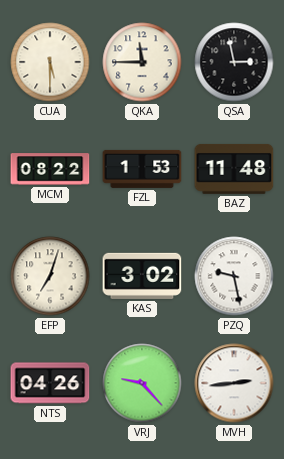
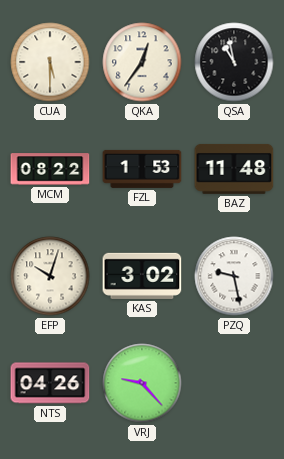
QKA: 11:45 -> 12:36
QSA: 2:58 -> 10:58
EFP: 7:03 -> 10:03
MVH: 2:44 -> none
